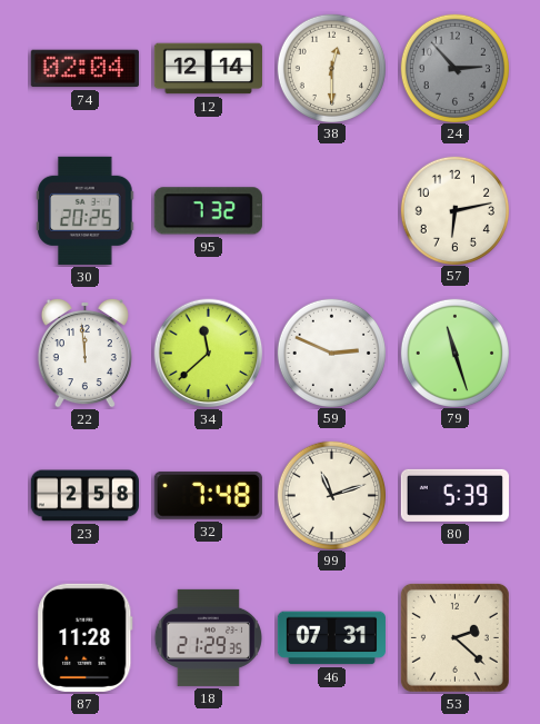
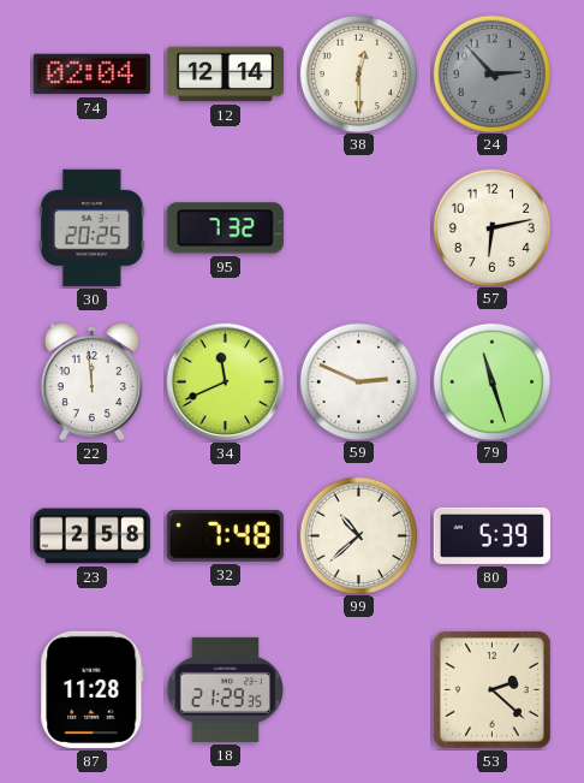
34: 11:38 -> 11:41
99: 11:12 -> 10:38
46: 07:31 -> none
